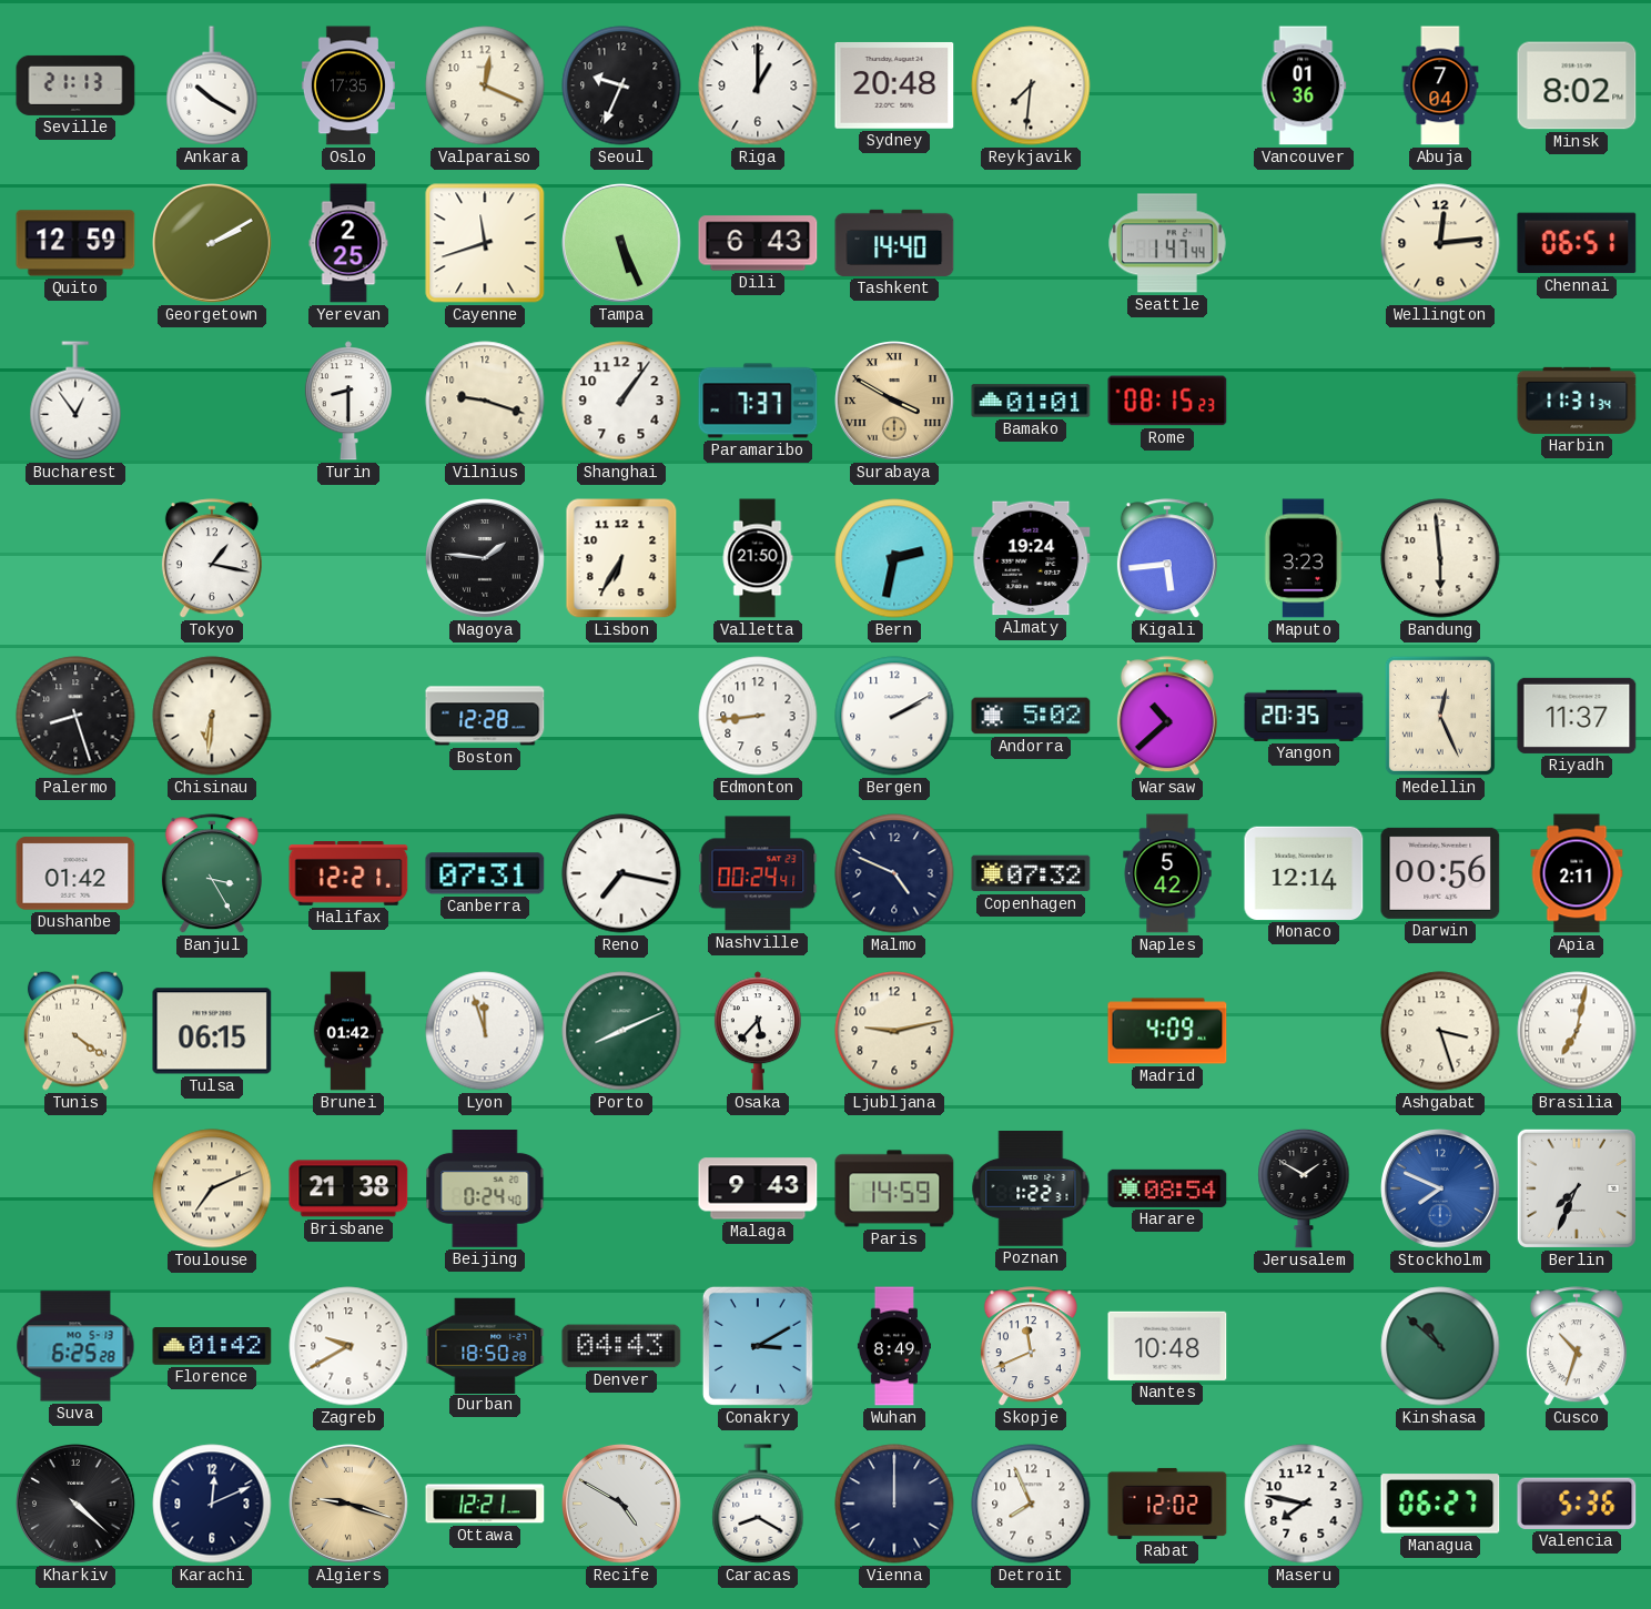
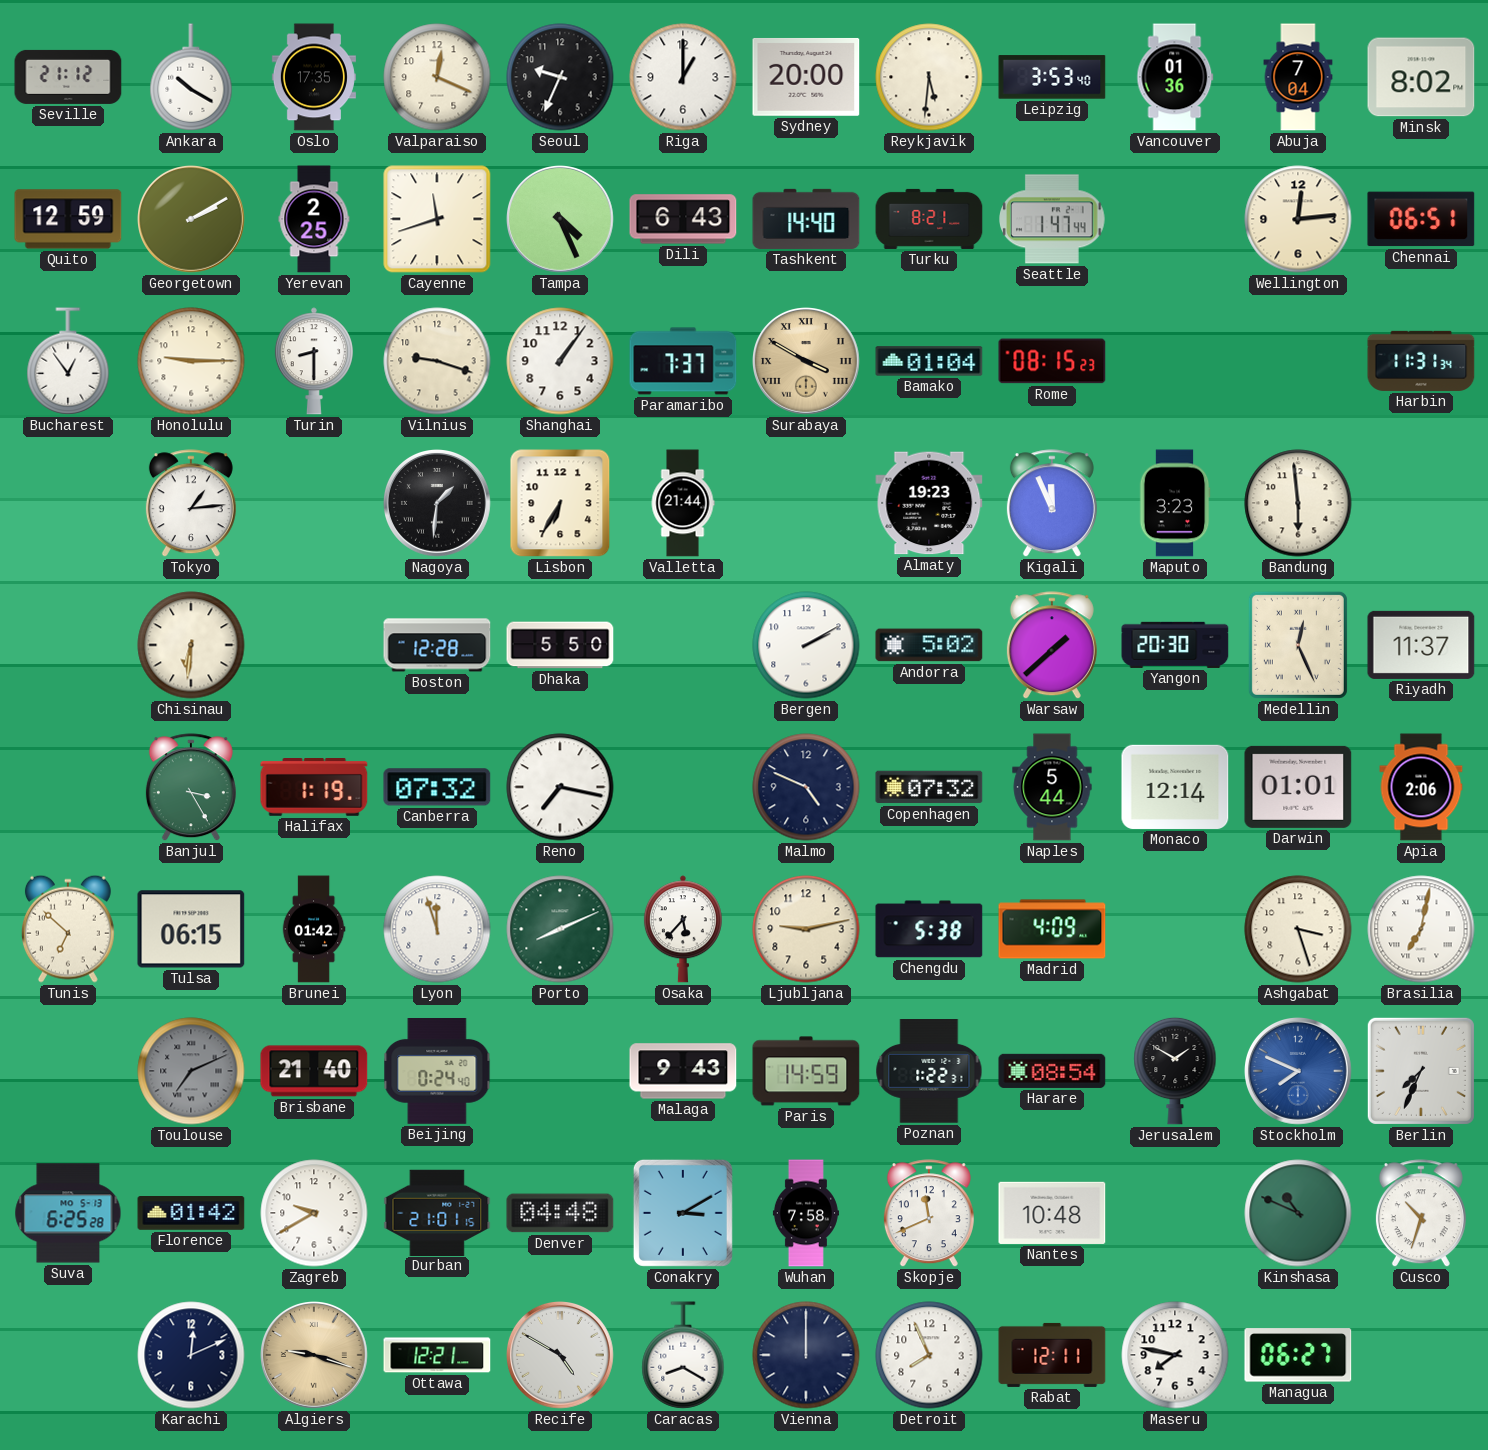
Seville: 21:13 -> 21:12
Sydney: 20:48 -> 20:00
Reykjavik: 7:31 -> 5:31
Leipzig: none -> 3:53
Tampa: 5:26 -> 4:26
Turku: none -> 8:21
Honolulu: none -> 9:15
Bamako: 01:01 -> 01:04
Tokyo: 1:17 -> 1:14
Nagoya: 1:46 -> 1:31
Valletta: 21:50 -> 21:44
Bern: 2:32 -> none
Almaty: 19:24 -> 19:23
Kigali: 5:44 -> 11:56
Palermo: 8:27 -> none
Dhaka: none -> 5:50
Edmonton: 8:44 -> none
Warsaw: 10:38 -> 1:38
Yangon: 20:35 -> 20:30
Dushanbe: 01:42 -> none
Halifax: 12:21 -> 1:19
Canberra: 07:31 -> 07:32
Nashville: 00:24 -> none
Naples: 5:42 -> 5:44
Darwin: 00:56 -> 01:01
Apia: 2:11 -> 2:06
Tunis: 4:21 -> 6:52
Chengdu: none -> 5:38
Toulouse dial: cream -> grey
Brisbane: 21:38 -> 21:40
Durban: 18:50 -> 21:01
Denver: 04:43 -> 04:48
Wuhan: 8:49 -> 7:58
Kinshasa: 10:52 -> 10:49
Kharkiv: 4:22 -> none
Rabat: 12:02 -> 12:11
Valencia: 5:36 -> none
